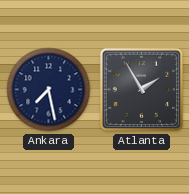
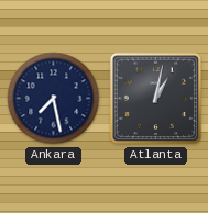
Atlanta: 1:55 -> 1:02
